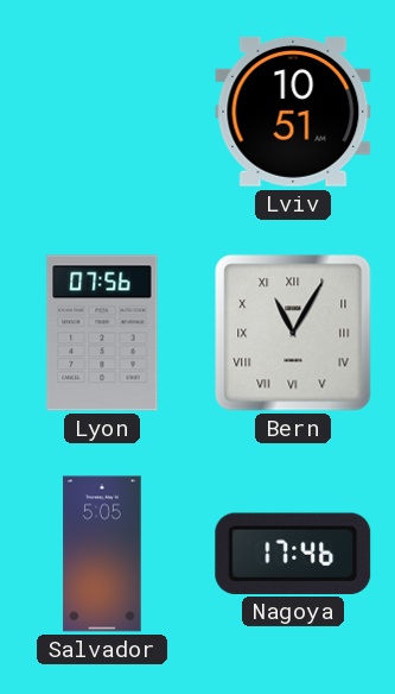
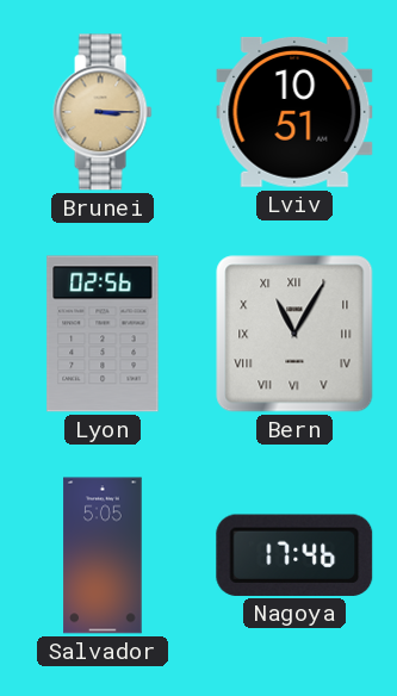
Brunei: none -> 3:15
Lyon: 07:56 -> 02:56
